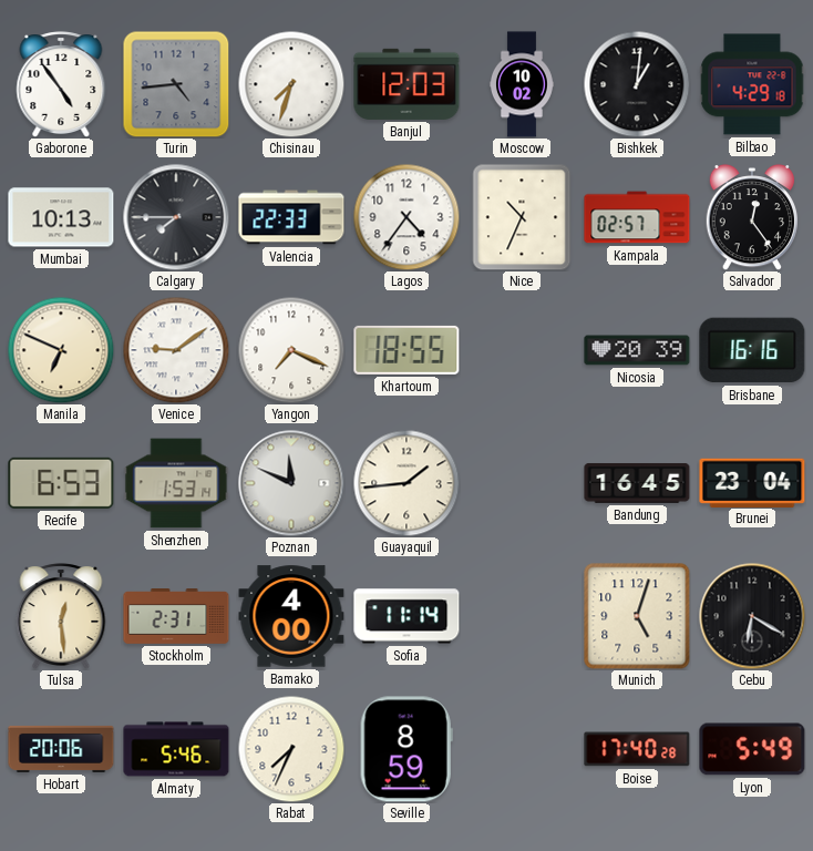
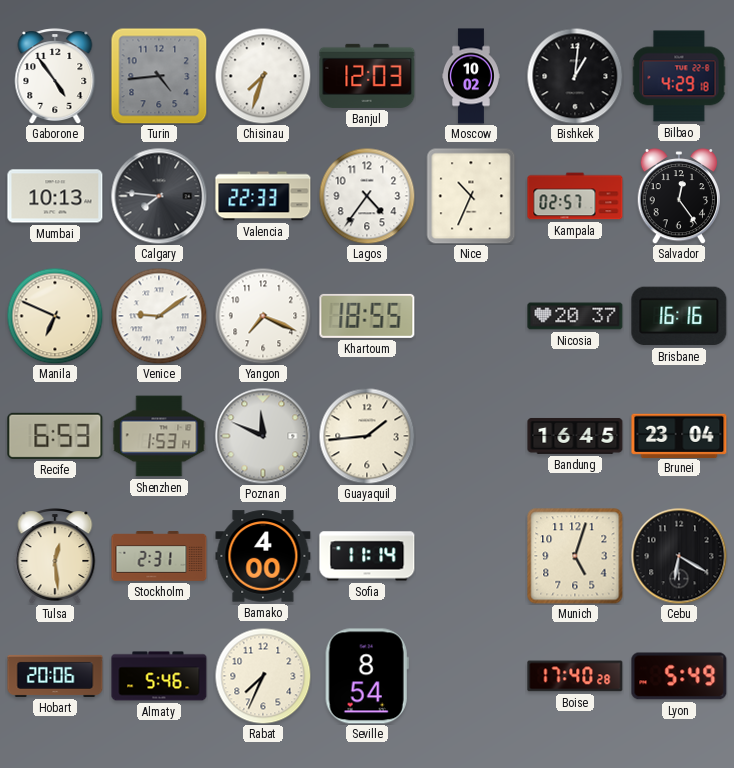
Calgary: 7:45 -> 7:46
Nicosia: 20:39 -> 20:37
Seville: 8:59 -> 8:54
